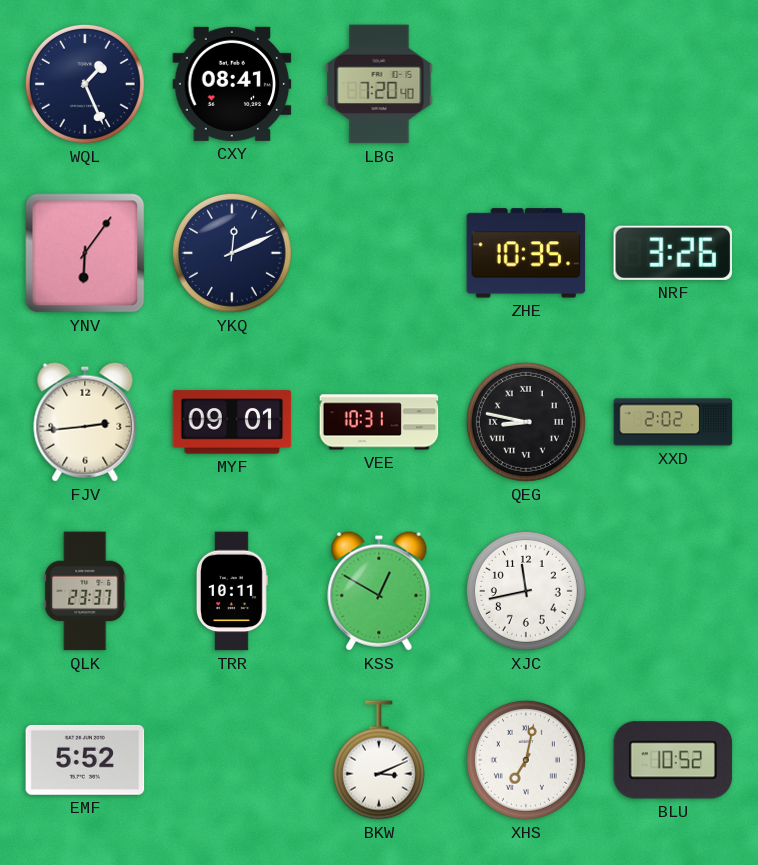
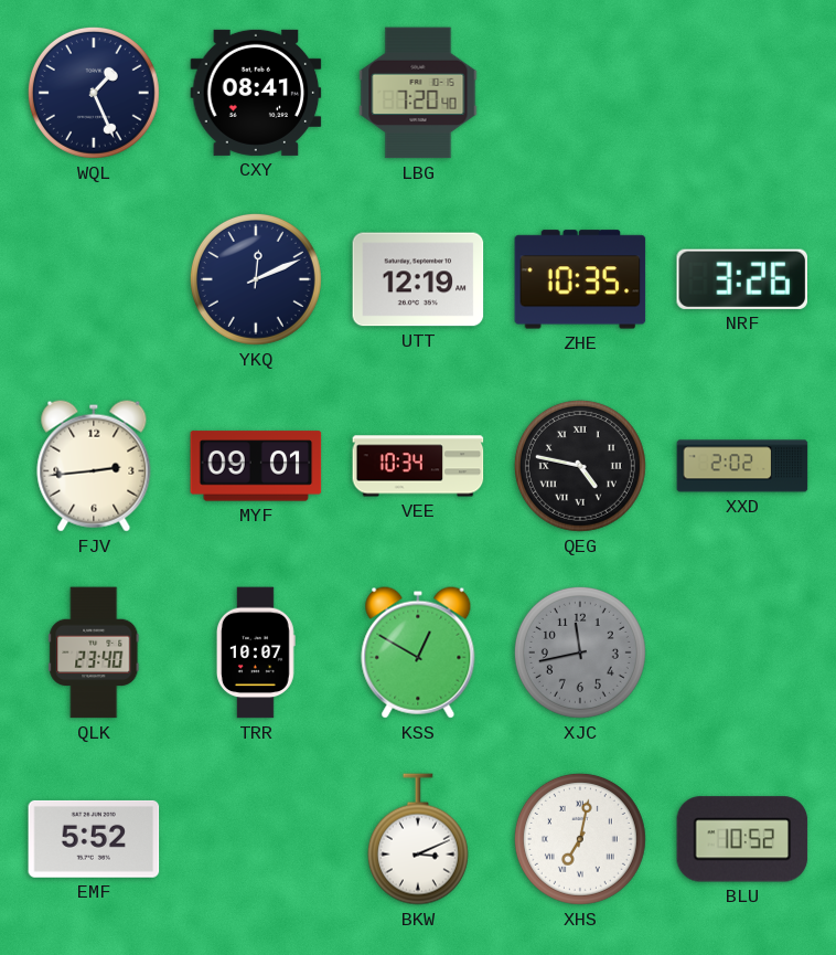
YNV: 6:06 -> none
UTT: none -> 12:19
VEE: 10:31 -> 10:34
QEG: 8:47 -> 4:47
QLK: 23:37 -> 23:40
TRR: 10:11 -> 10:07
XJC dial: white -> grey
